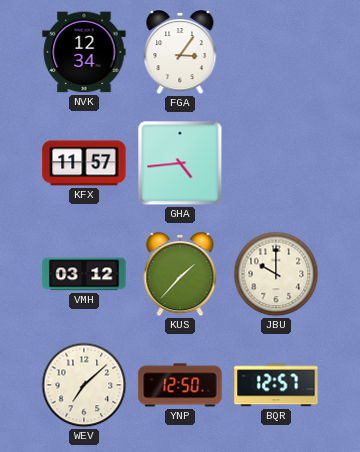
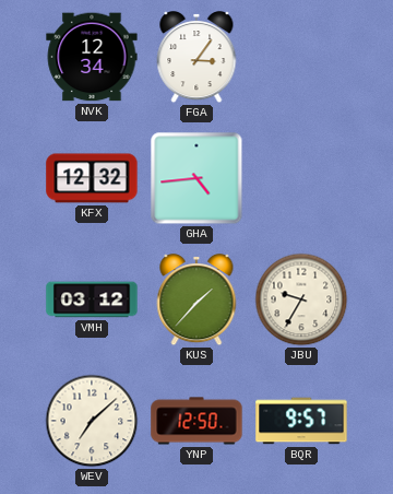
KFX: 11:57 -> 12:32
JBU: 10:00 -> 9:35
BQR: 12:57 -> 9:57
